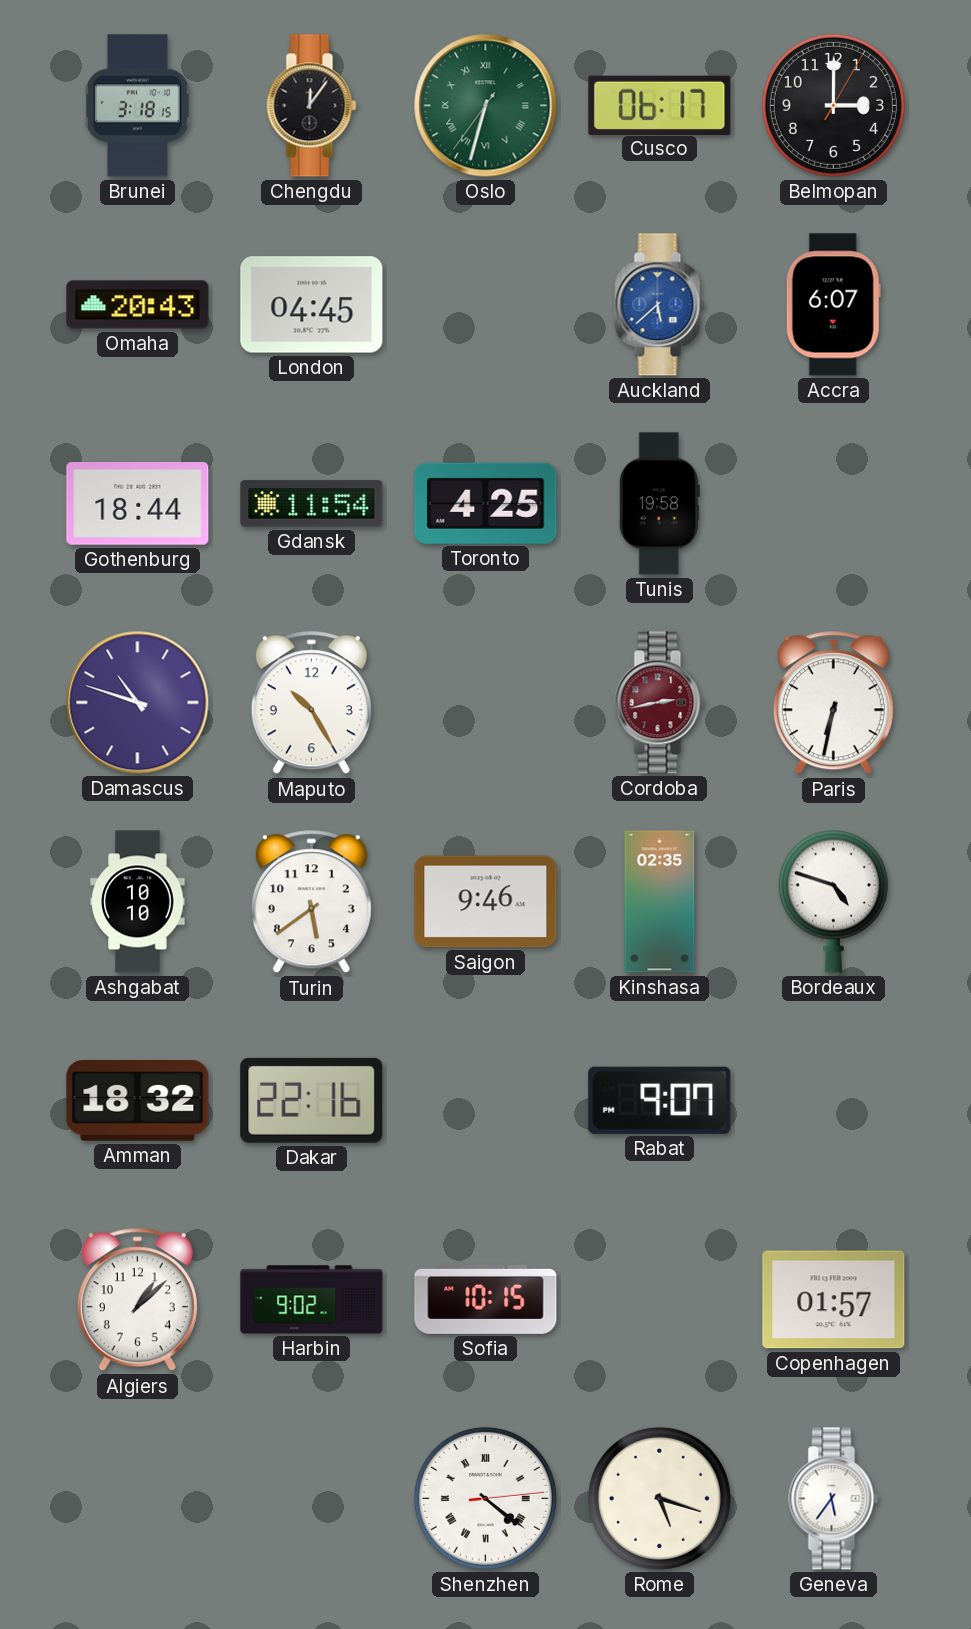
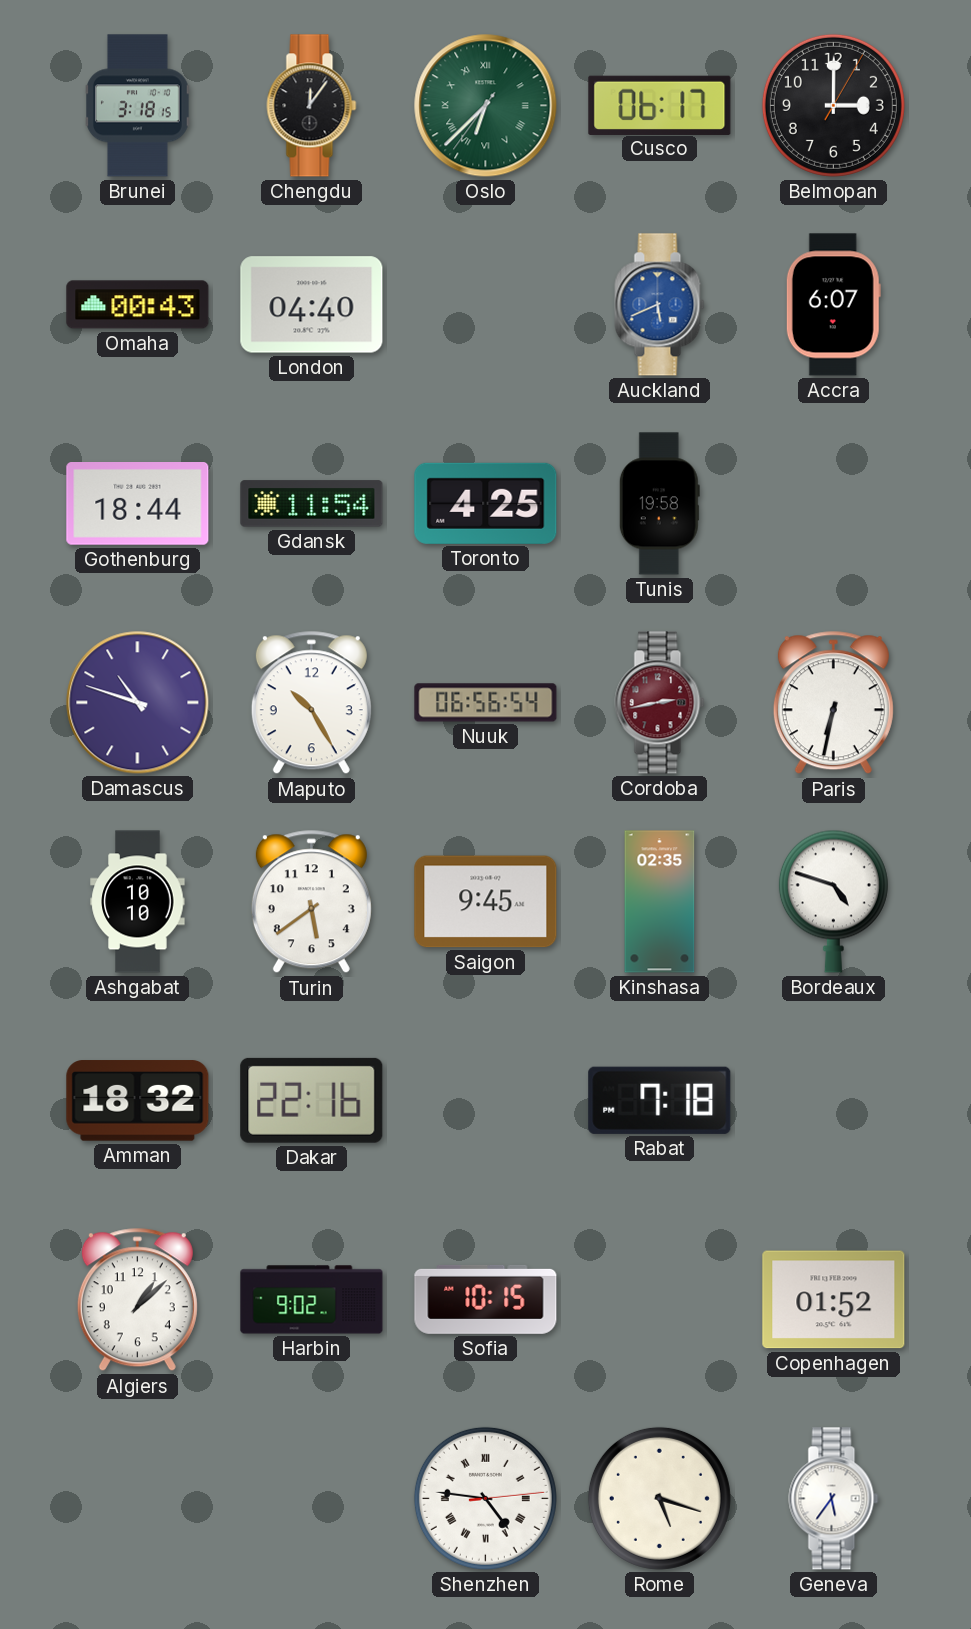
Oslo: 6:32 -> 6:37
Omaha: 20:43 -> 00:43
London: 04:45 -> 04:40
Auckland: 5:38 -> 5:41
Nuuk: none -> 06:56
Saigon: 9:46 -> 9:45
Rabat: 9:07 -> 7:18
Copenhagen: 01:57 -> 01:52
Shenzhen: 4:21 -> 4:46
